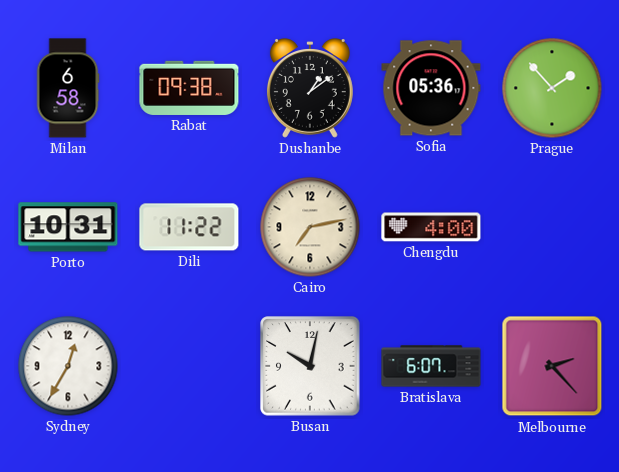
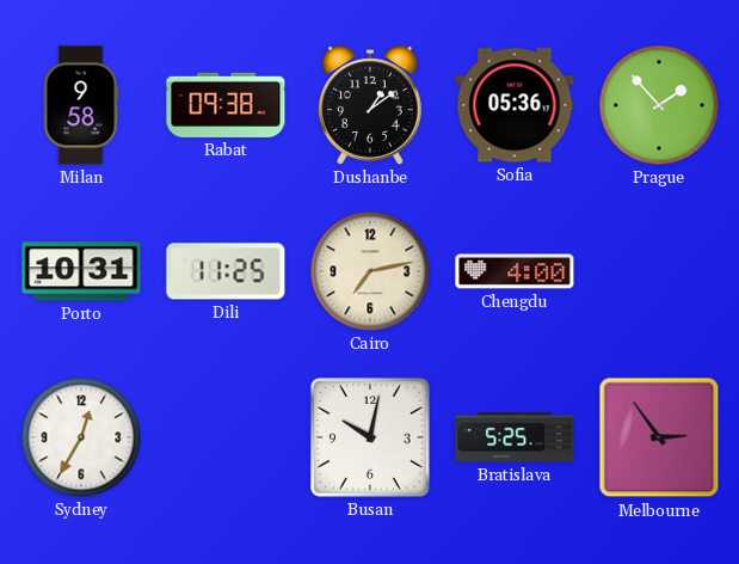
Milan: 6:58 -> 9:58
Dili: 11:22 -> 11:25
Bratislava: 6:07 -> 5:25
Melbourne: 2:23 -> 2:54
